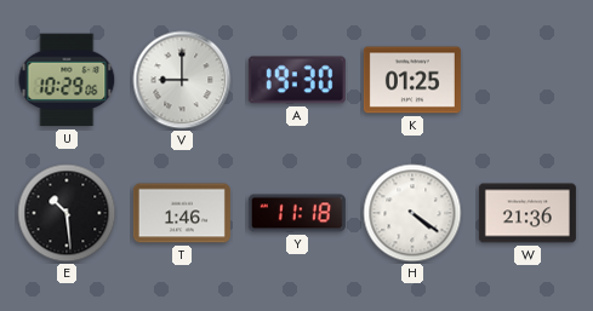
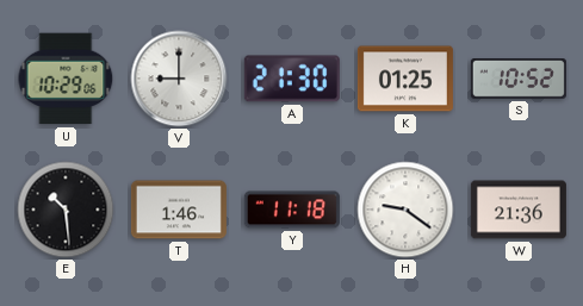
A: 19:30 -> 21:30
S: none -> 10:52
H: 4:21 -> 9:21
